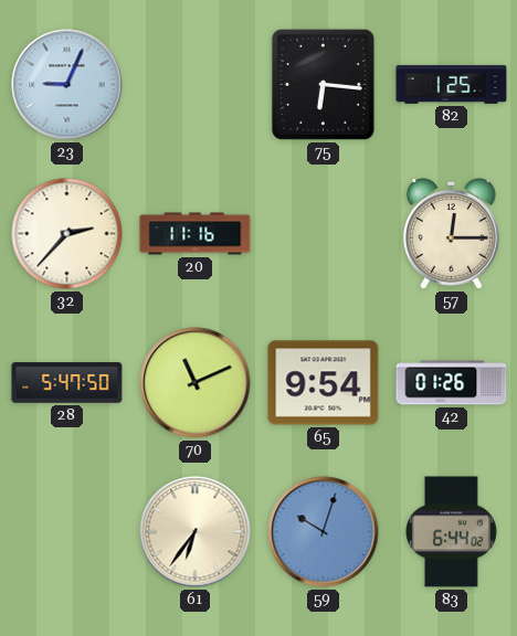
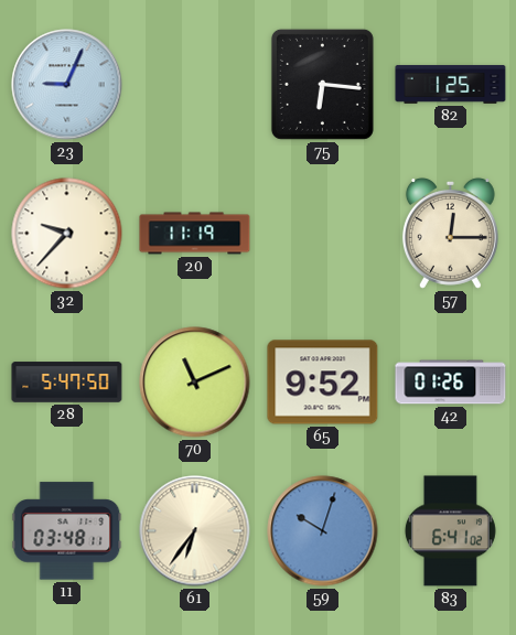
32: 2:37 -> 9:37
20: 11:16 -> 11:19
65: 9:54 -> 9:52
11: none -> 03:48
83: 6:44 -> 6:41
